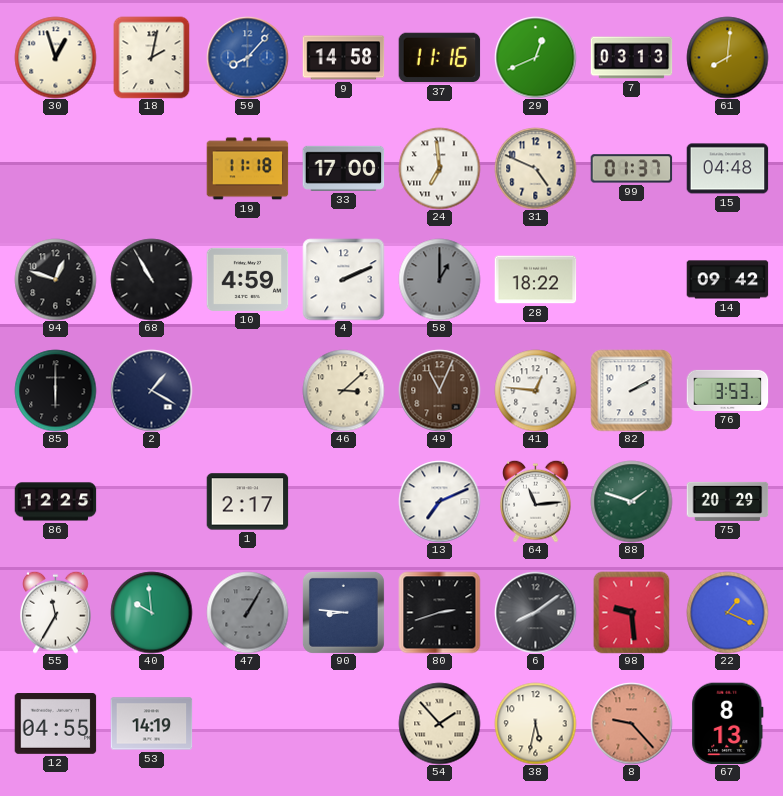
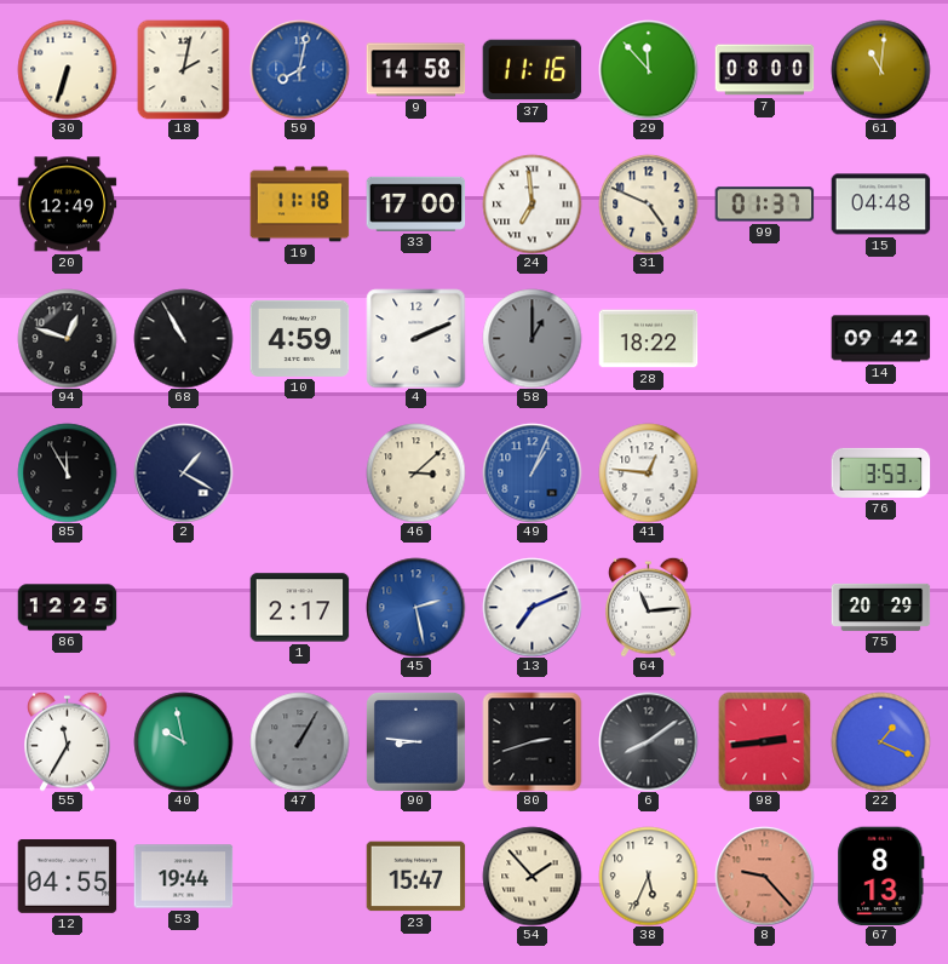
30: 12:57 -> 6:33
59: 8:07 -> 8:02
29: 12:41 -> 11:53
7: 03:13 -> 08:00
61: 8:01 -> 11:01
20: none -> 12:49
85: 6:00 -> 11:55
49: 11:04 -> 1:04
49 dial: brown -> blue
82: 2:10 -> none
45: none -> 2:28
88: 1:48 -> none
40: 9:59 -> 9:58
98: 9:29 -> 2:44
53: 14:19 -> 19:44
23: none -> 15:47
38: 5:32 -> 5:34
